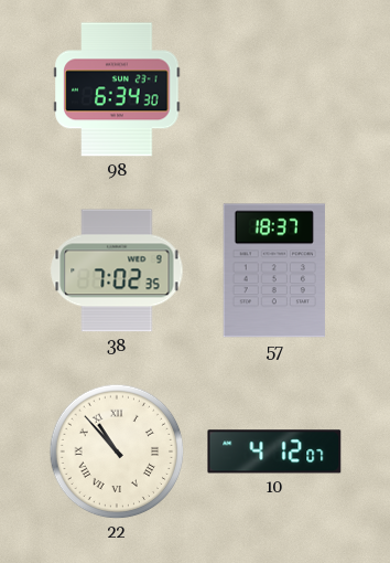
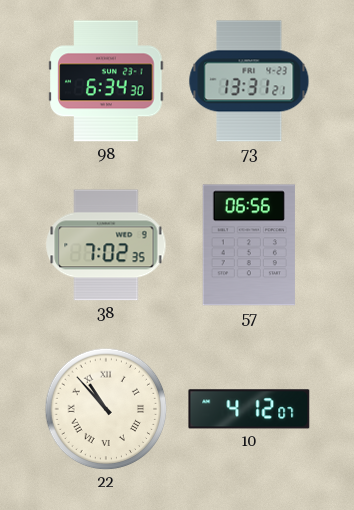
73: none -> 13:31
57: 18:37 -> 06:56
